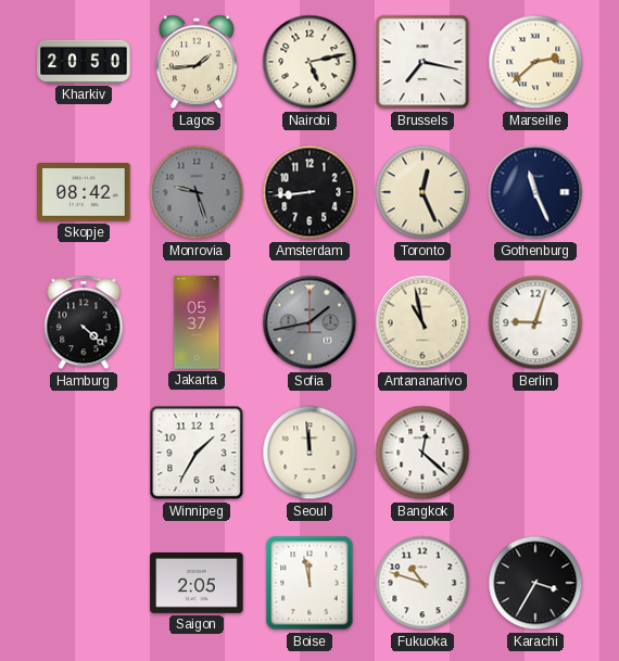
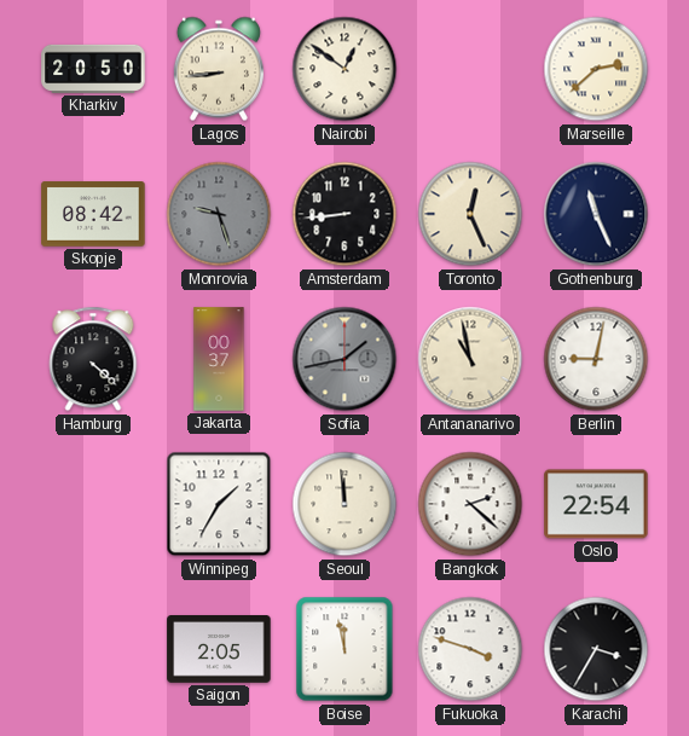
Lagos: 1:44 -> 8:44
Nairobi: 5:13 -> 12:51
Brussels: 7:17 -> none
Jakarta: 05:37 -> 00:37
Berlin: 9:03 -> 9:02
Bangkok: 12:22 -> 2:22
Oslo: none -> 22:54
Fukuoka: 10:48 -> 3:48
